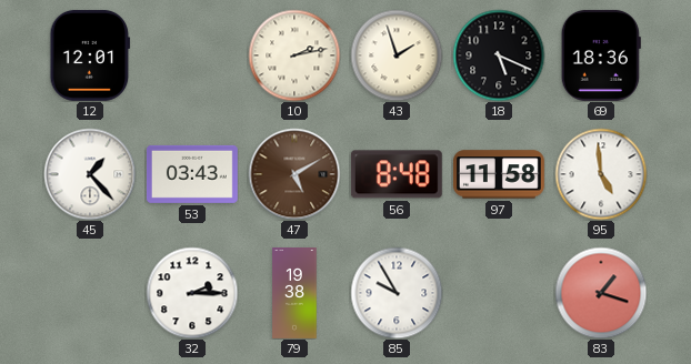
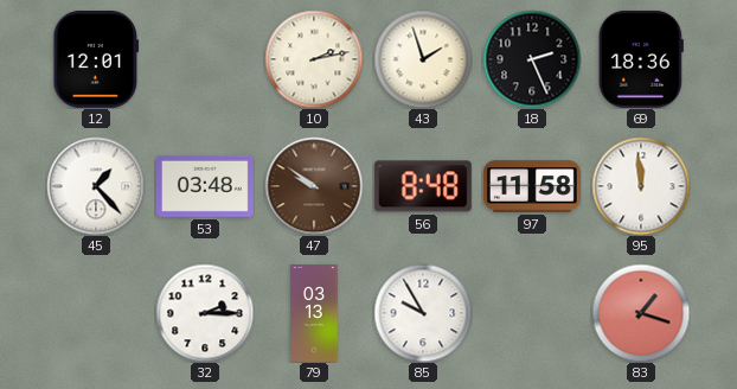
18: 5:19 -> 2:26
53: 03:43 -> 03:48
47: 5:10 -> 9:51
95: 4:59 -> 11:59
79: 19:38 -> 03:13
